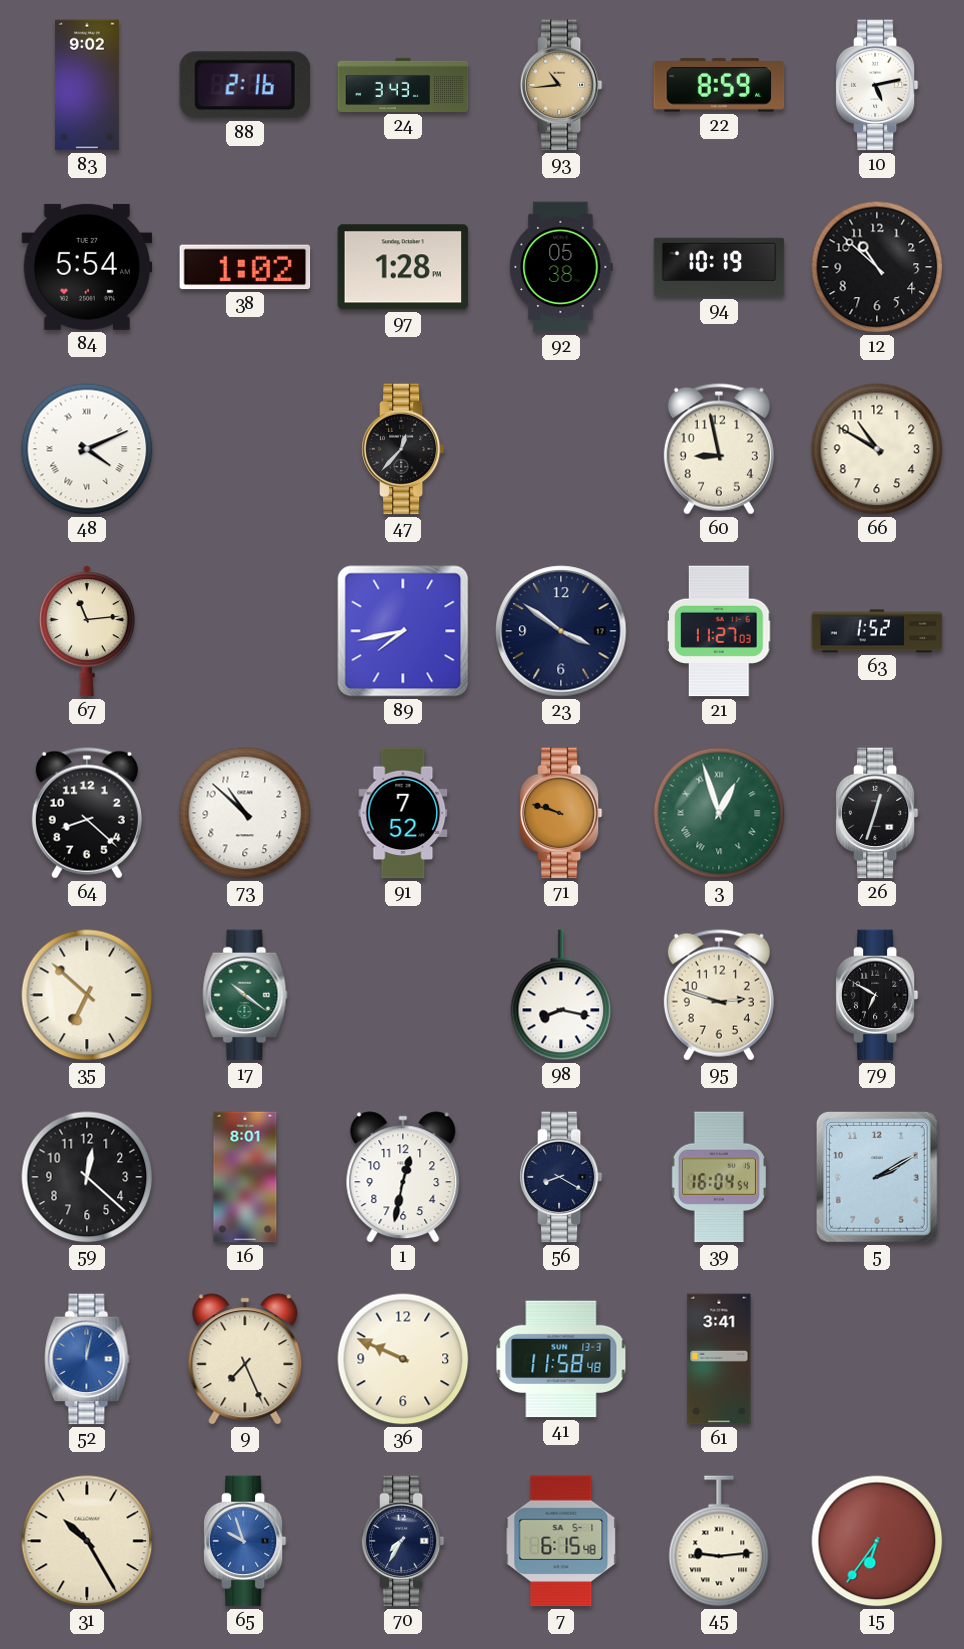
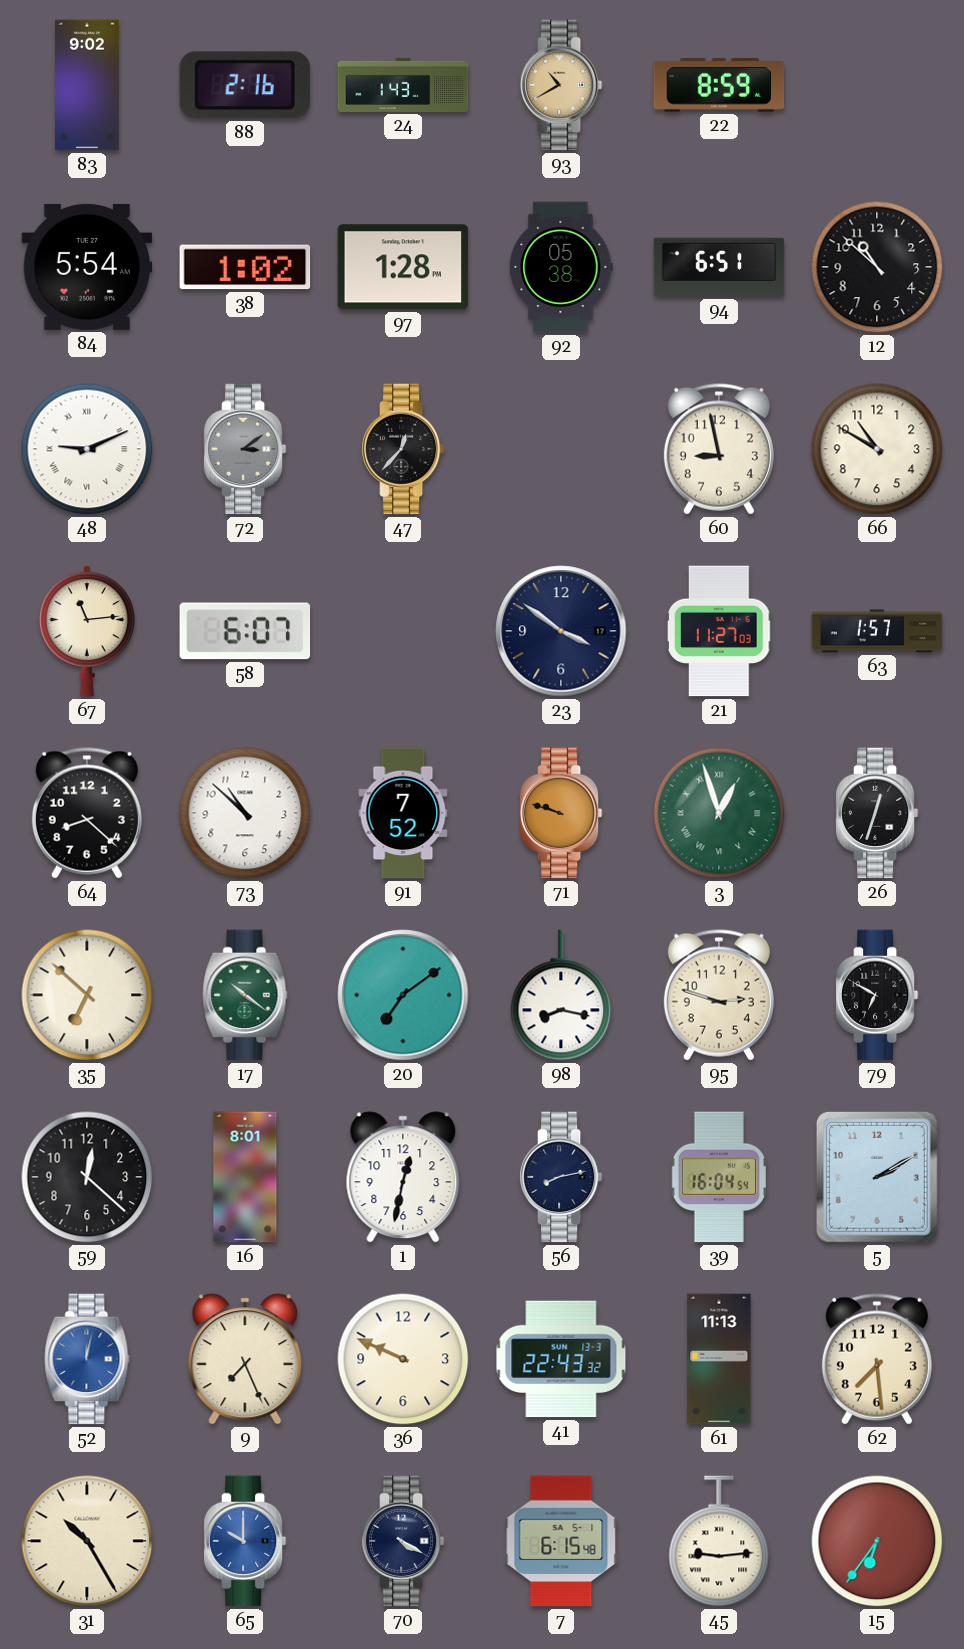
24: 3:43 -> 1:43
93: 10:44 -> 10:40
10: 5:13 -> none
94: 10:19 -> 6:51
48: 4:11 -> 9:11
72: none -> 3:09
58: none -> 6:07
89: 7:43 -> none
63: 1:52 -> 1:57
20: none -> 7:09
56: 8:20 -> 8:13
41: 11:58 -> 22:43
61: 3:41 -> 11:13
62: none -> 7:29
65: 9:57 -> 10:00
70: 7:35 -> 4:20
